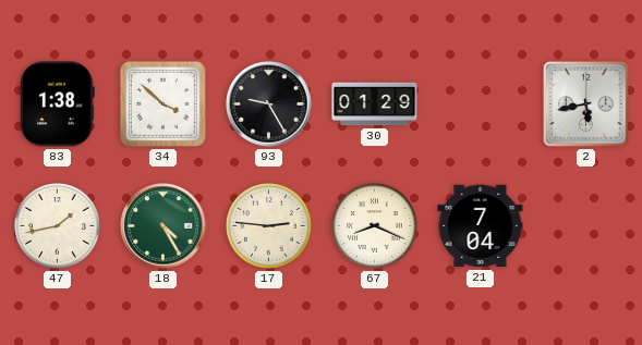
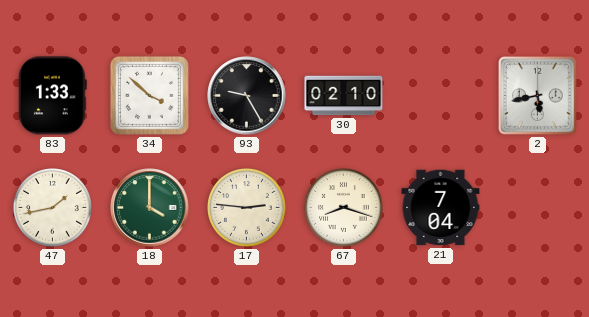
83: 1:38 -> 1:33
30: 01:29 -> 02:10
18: 4:25 -> 4:00
67: 8:19 -> 8:18
